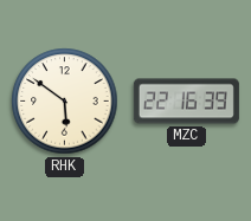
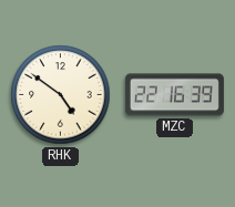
RHK: 5:51 -> 4:51
